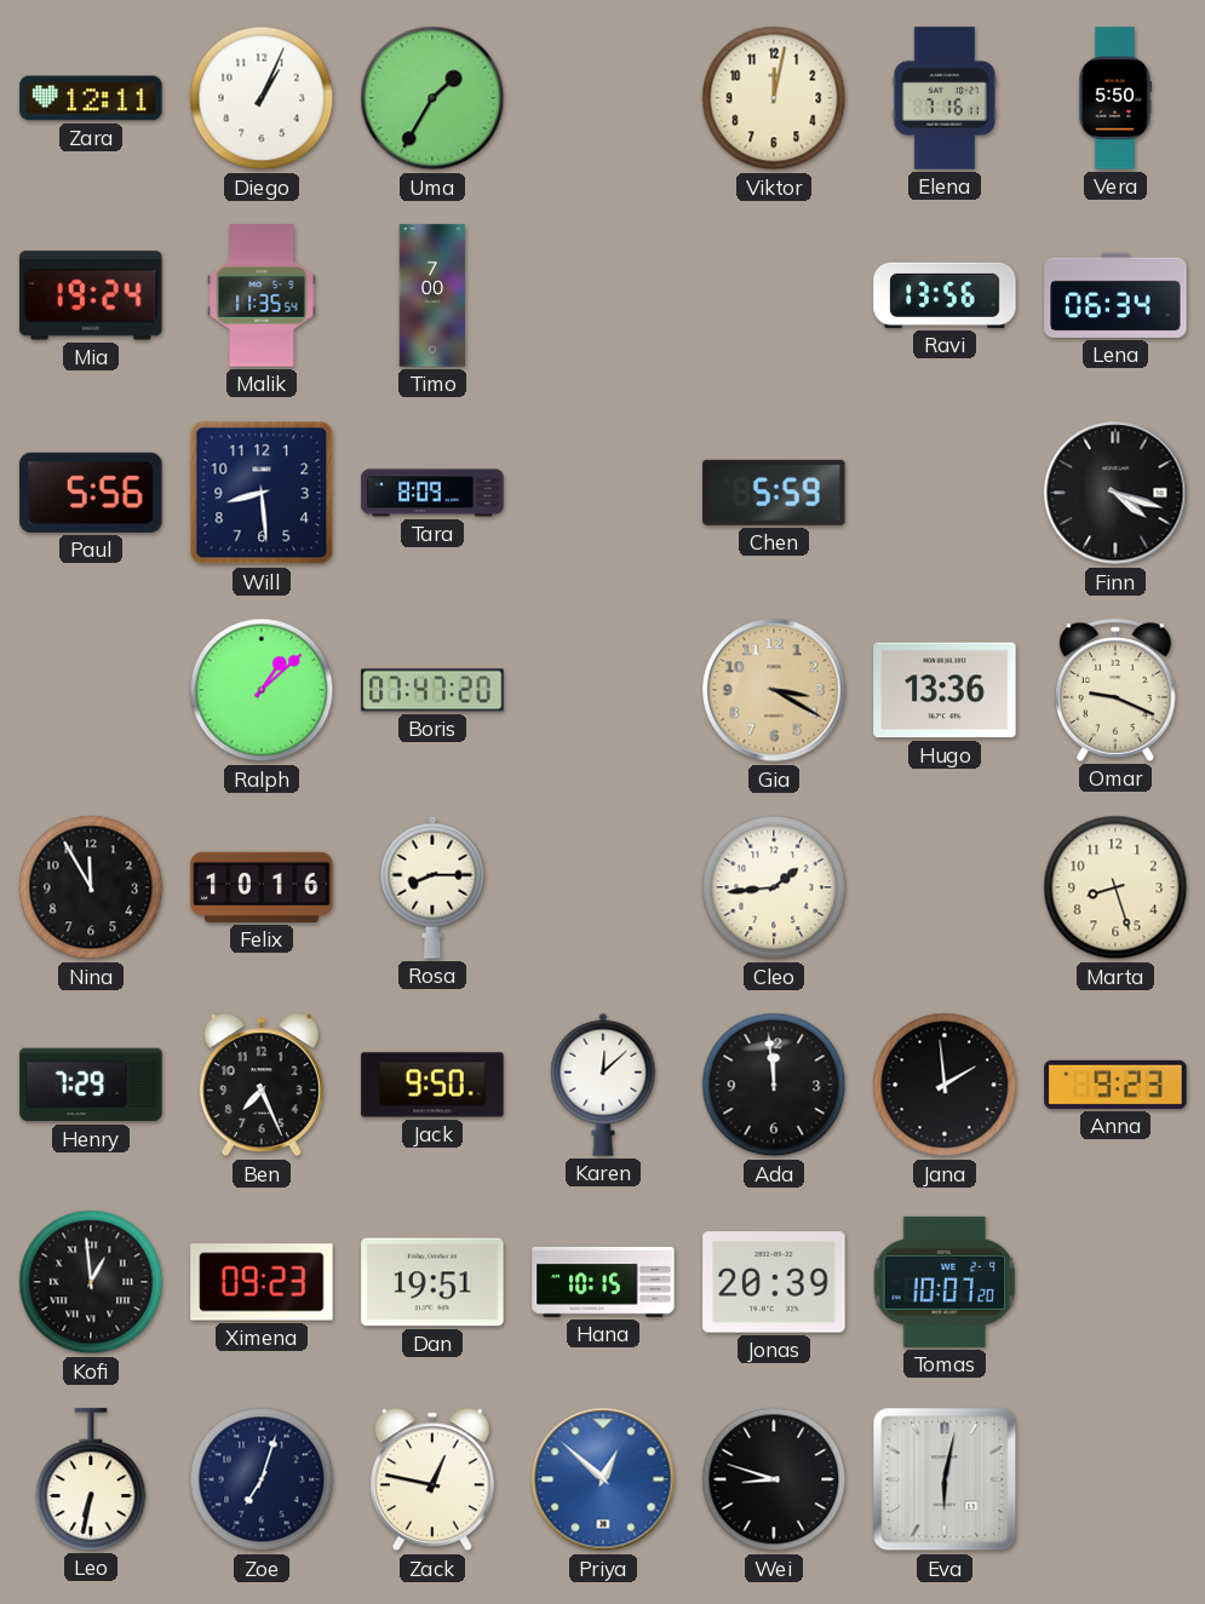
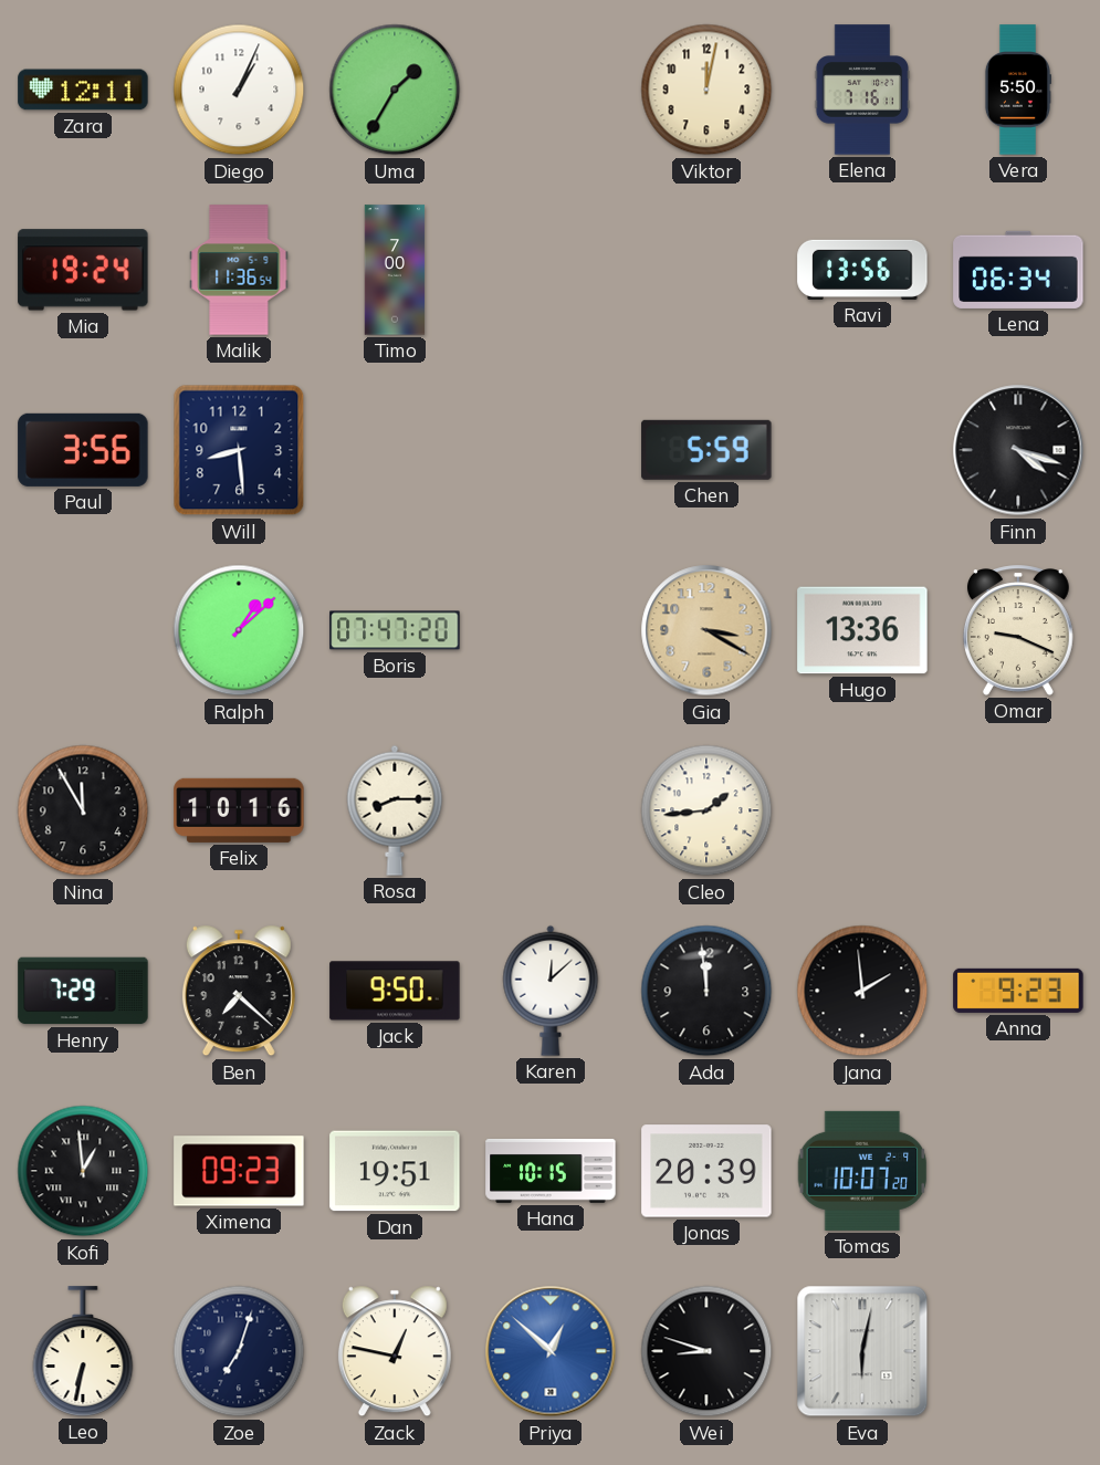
Malik: 11:35 -> 11:36
Paul: 5:56 -> 3:56
Tara: 8:09 -> none
Marta: 8:27 -> none
Ben: 7:26 -> 7:22
